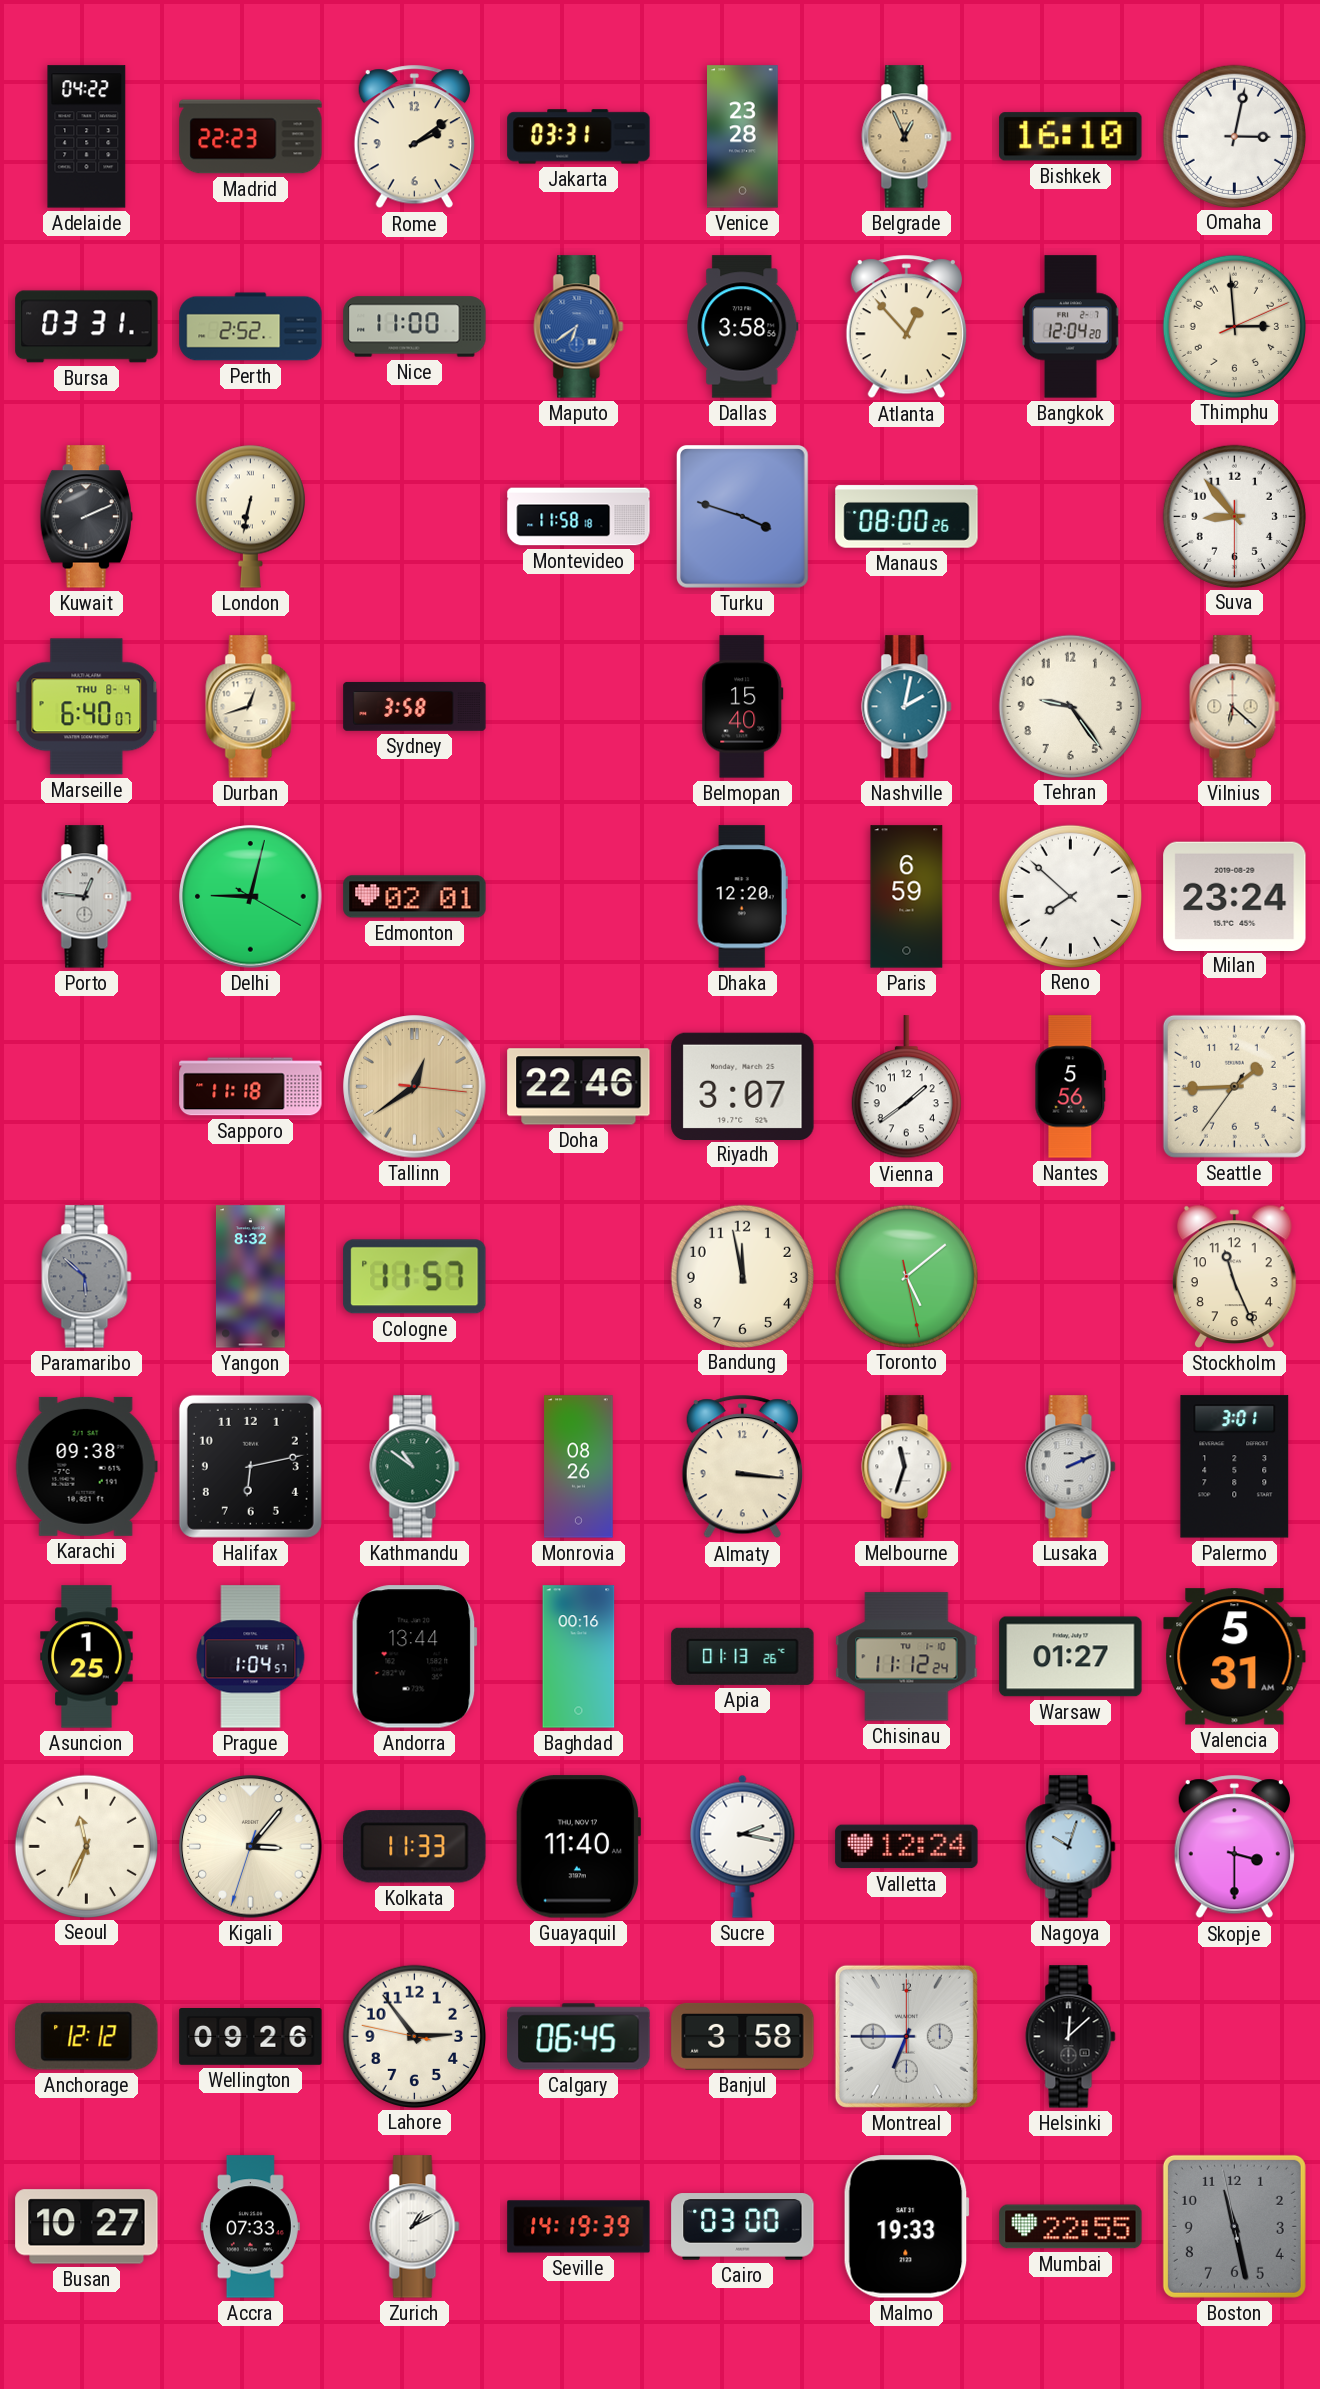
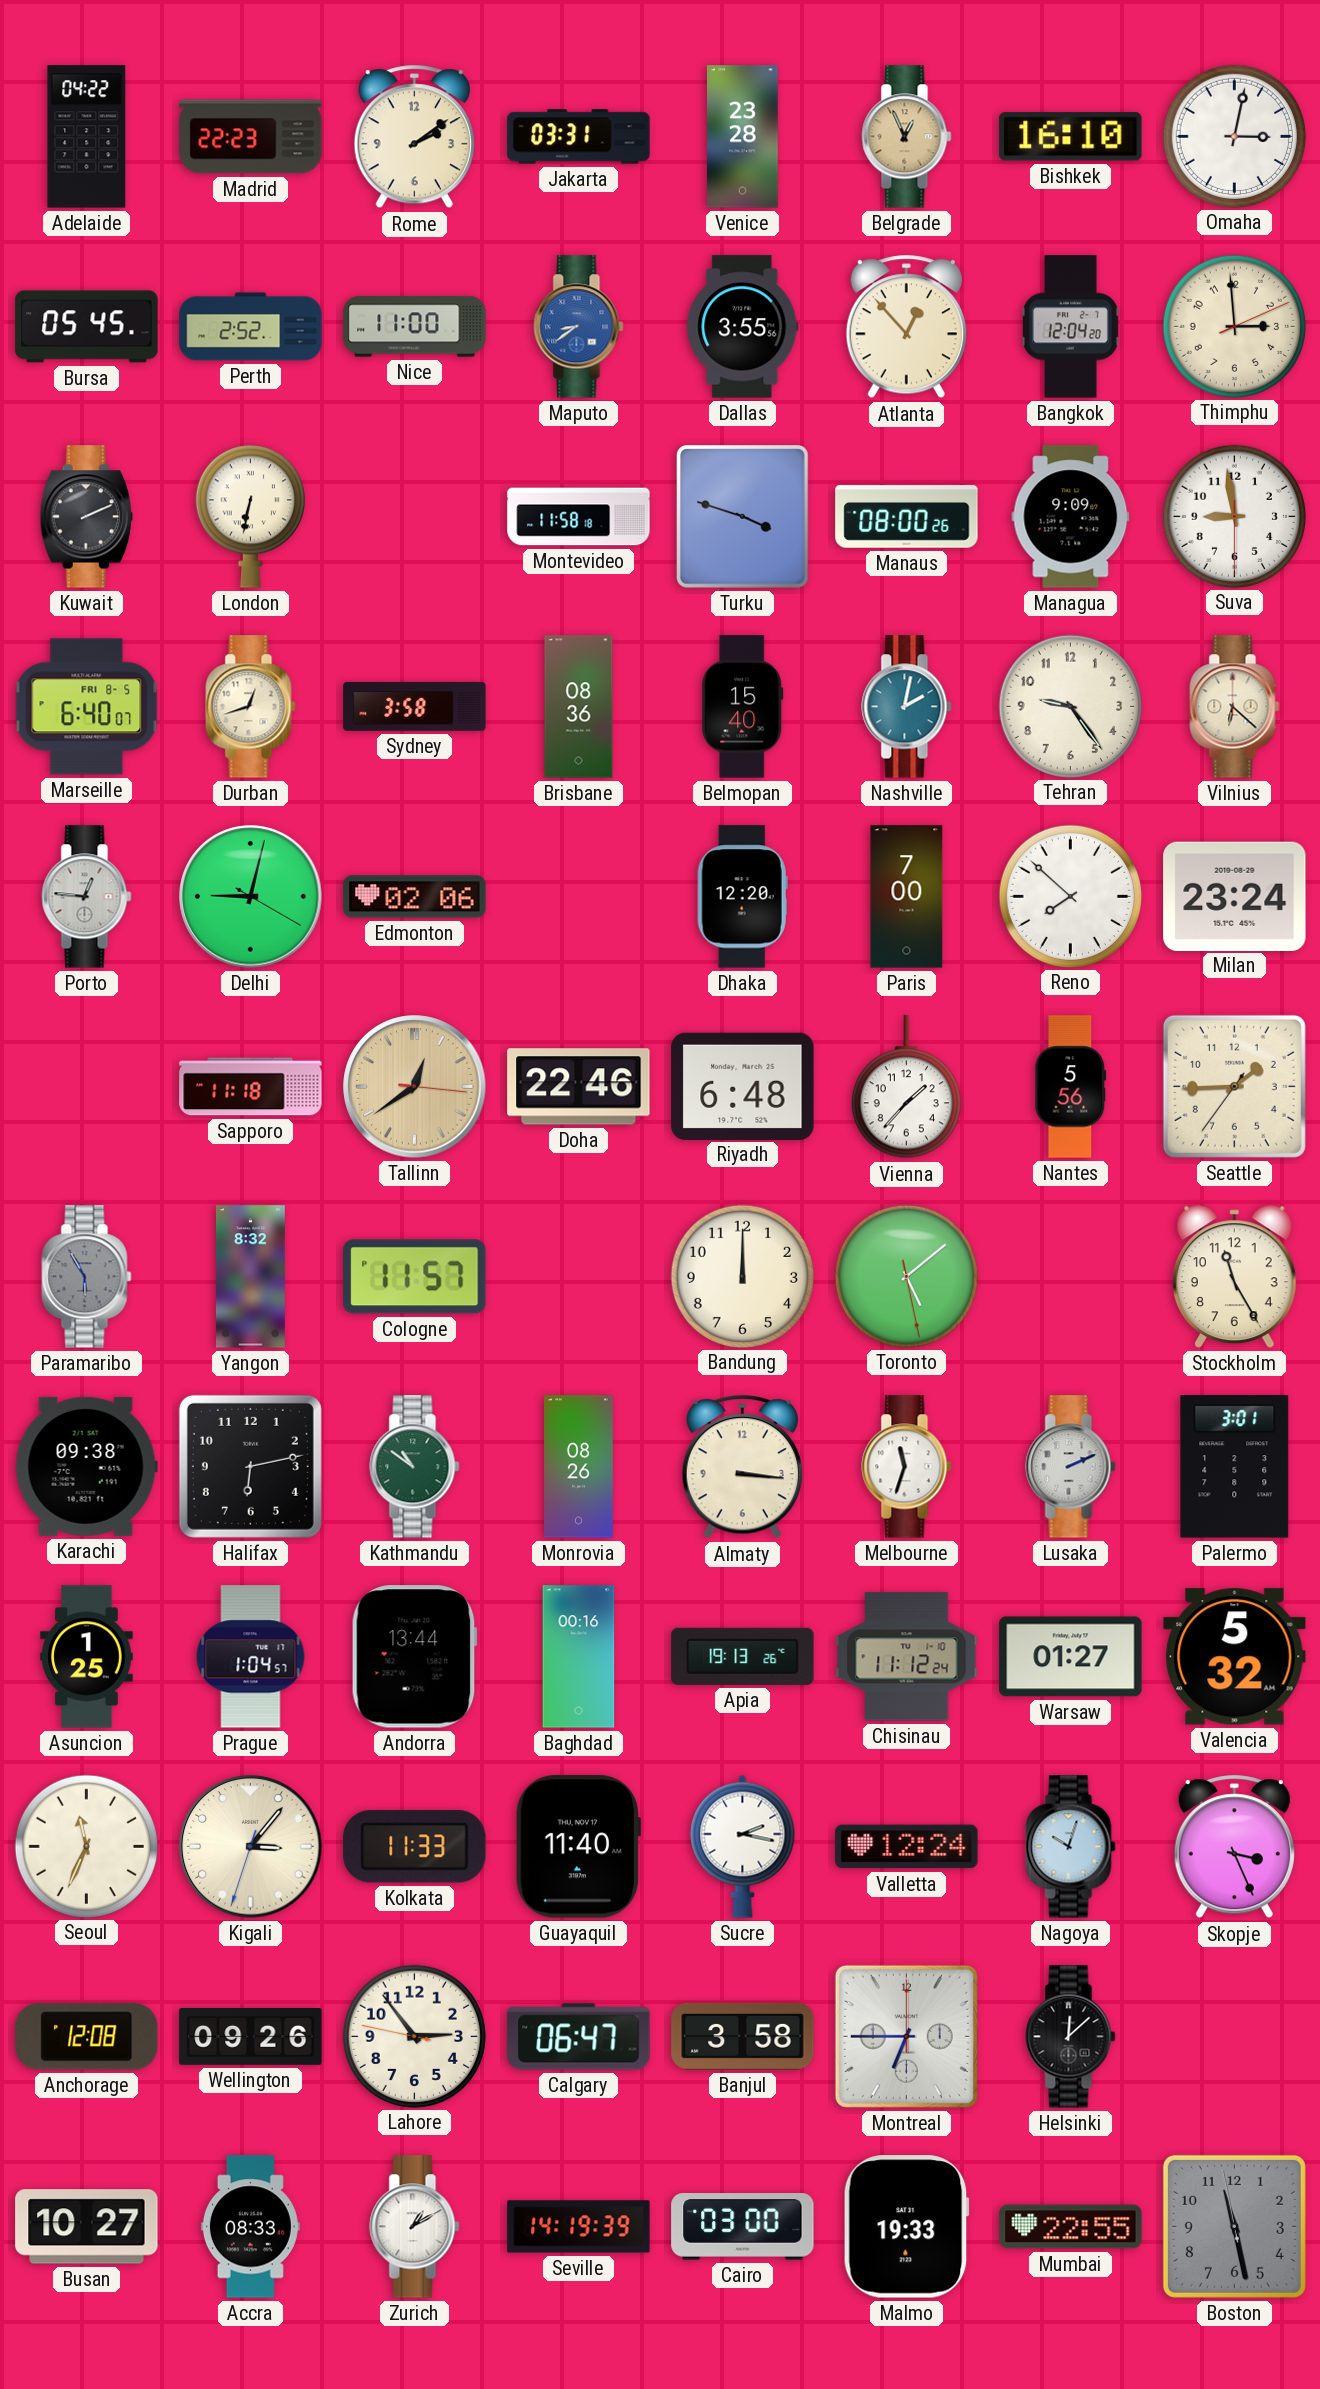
Bursa: 03:31 -> 05:45
Maputo: 6:39 -> 8:39
Dallas: 3:58 -> 3:55
Managua: none -> 9:09
Suva: 8:53 -> 8:58
Marseille date: THU 8-4 -> FRI 8-5
Brisbane: none -> 08:36
Edmonton: 02:01 -> 02:06
Paris: 6:59 -> 7:00
Riyadh: 3:07 -> 6:48
Vienna: 1:39 -> 1:37
Paramaribo: 5:52 -> 5:55
Bandung: 11:58 -> 12:00
Stockholm: 11:26 -> 11:25
Apia: 01:13 -> 19:13
Valencia: 5:31 -> 5:32
Skopje: 3:30 -> 3:26
Anchorage: 12:12 -> 12:08
Calgary: 06:45 -> 06:47
Accra: 07:33 -> 08:33
